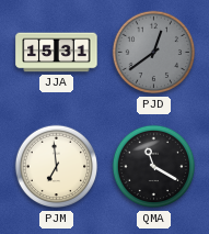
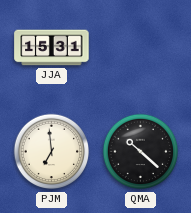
PJD: 12:39 -> none
QMA: 11:20 -> 10:22
